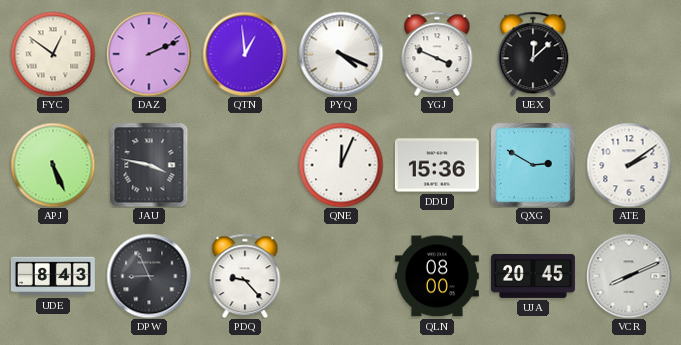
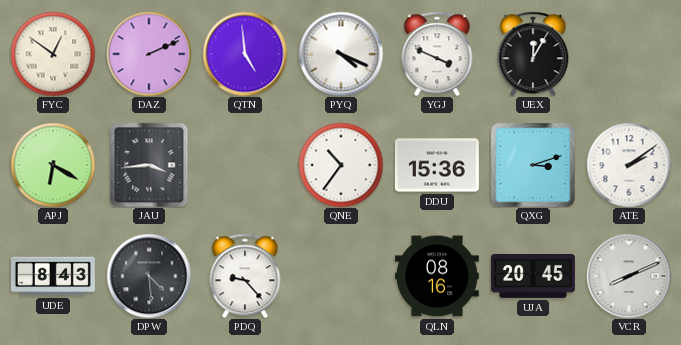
QTN: 12:59 -> 4:59
UEX: 12:08 -> 12:05
APJ: 5:26 -> 6:20
JAU: 3:47 -> 3:44
QNE: 12:04 -> 10:36
QXG: 2:50 -> 3:12
DPW: 8:56 -> 4:29
QLN: 08:00 -> 08:16
